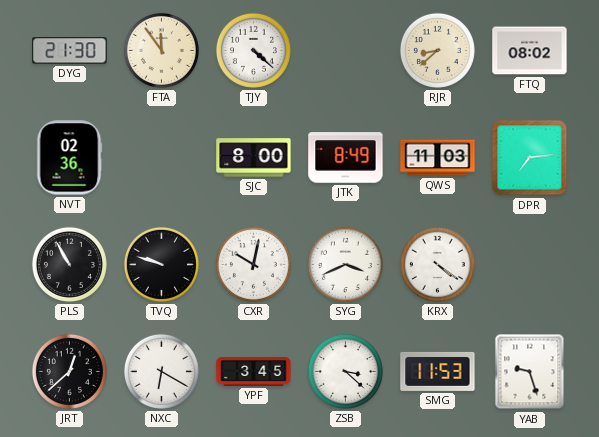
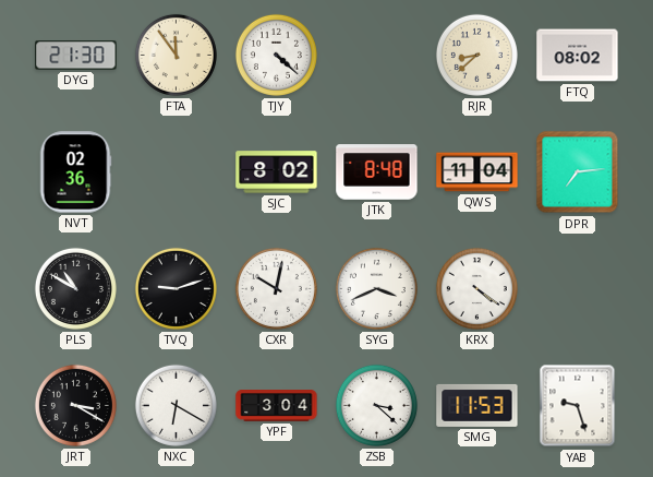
SJC: 8:00 -> 8:02
JTK: 8:49 -> 8:48
QWS: 11:03 -> 11:04
PLS: 10:55 -> 10:50
TVQ: 9:48 -> 9:12
JRT: 12:38 -> 3:20
YPF: 3:45 -> 3:04
